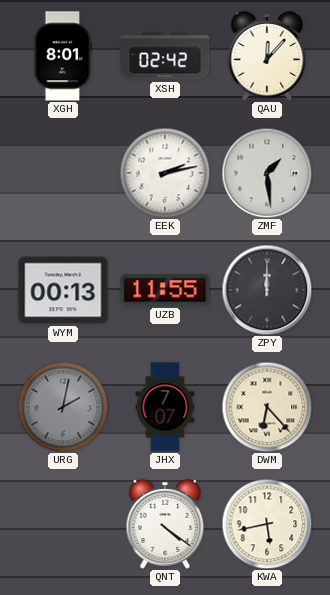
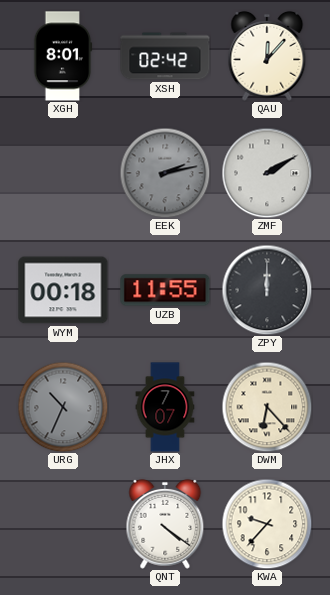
EEK dial: white -> grey
ZMF: 1:29 -> 2:10
WYM: 00:13 -> 00:18
URG: 2:02 -> 10:34
KWA: 5:43 -> 9:37
